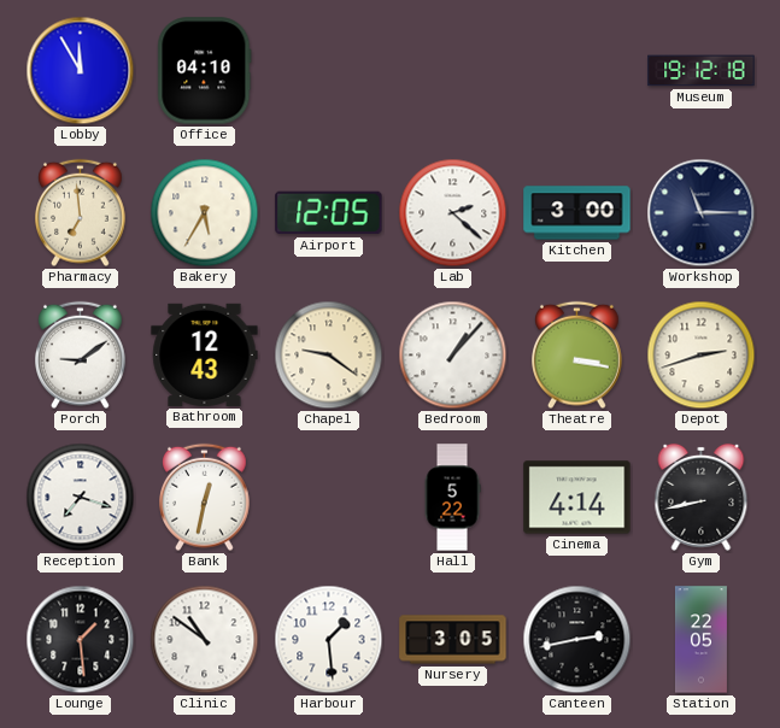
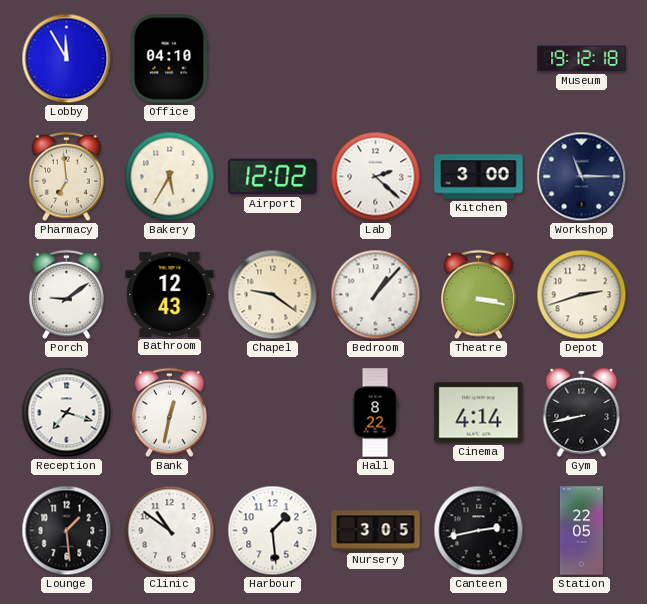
Airport: 12:05 -> 12:02
Hall: 5:22 -> 8:22
